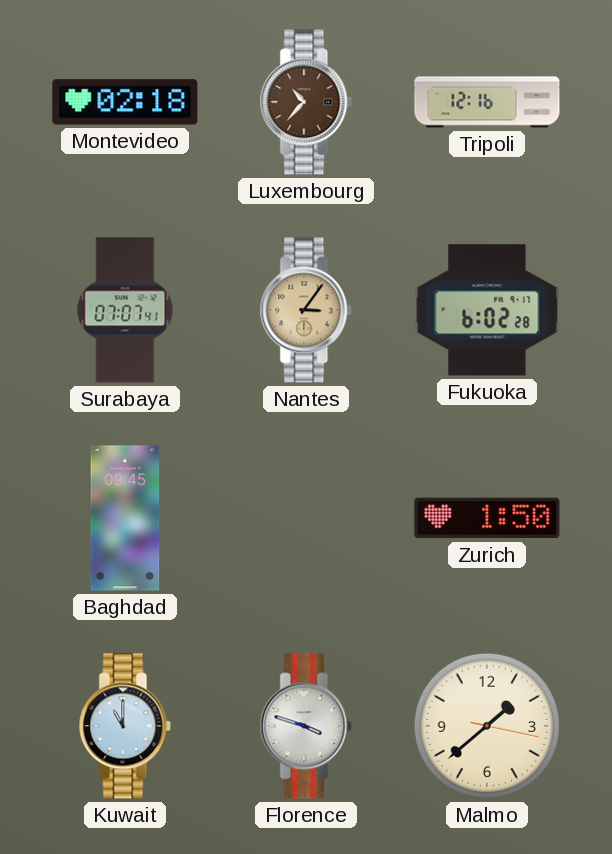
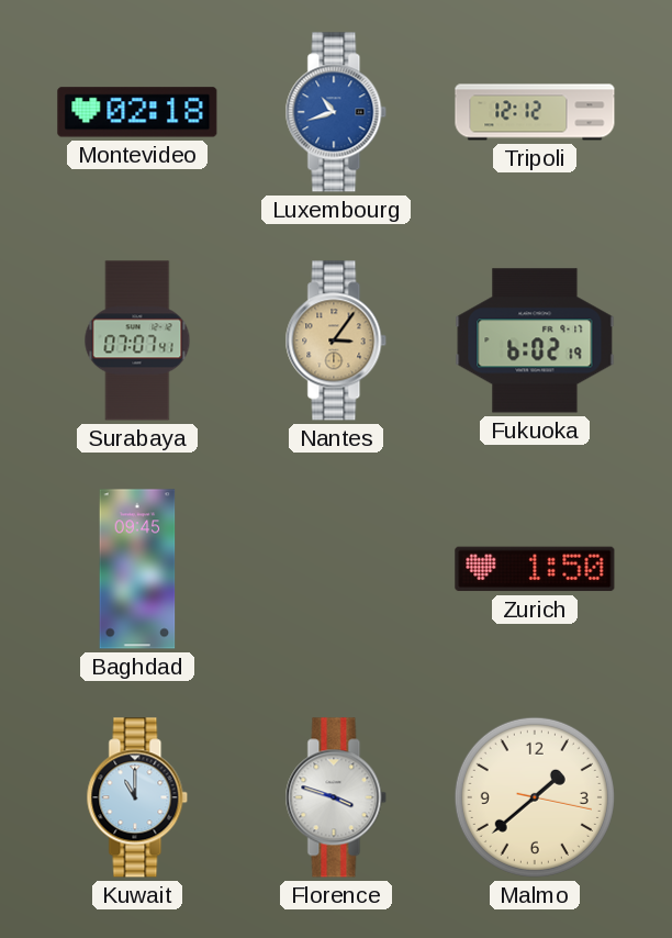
Luxembourg: 10:37 -> 10:42
Luxembourg dial: brown -> blue
Tripoli: 12:16 -> 12:12
Fukuoka: 6:02:28 -> 6:02:19
